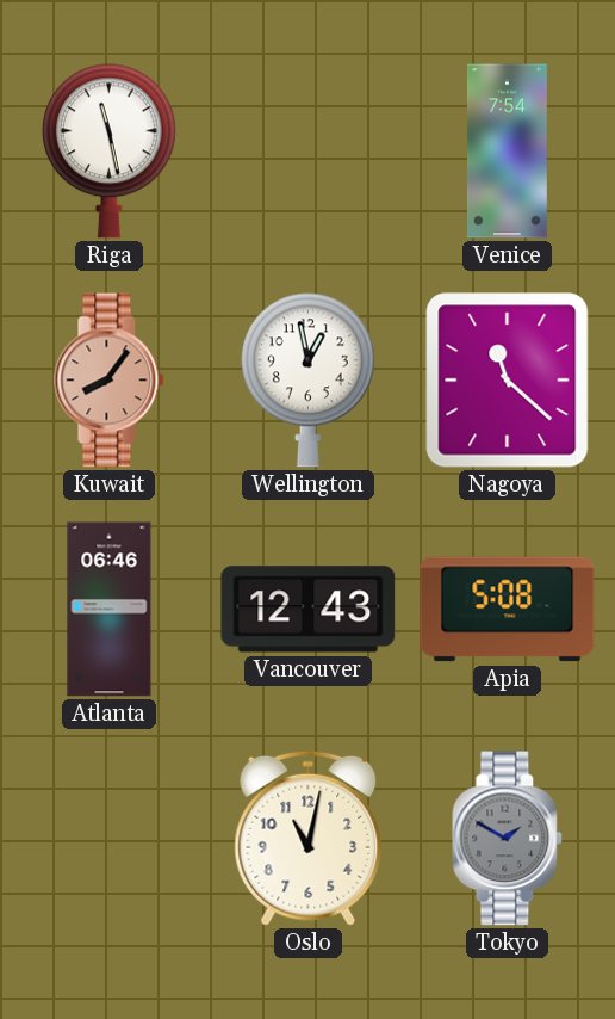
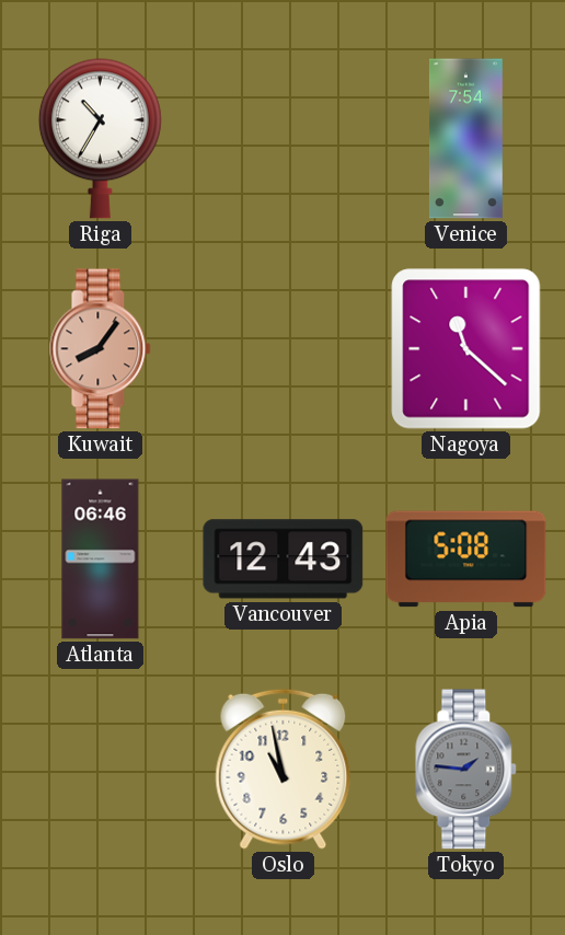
Riga: 11:28 -> 10:35
Wellington: 12:58 -> none
Oslo: 11:02 -> 10:58
Tokyo: 1:50 -> 1:46
